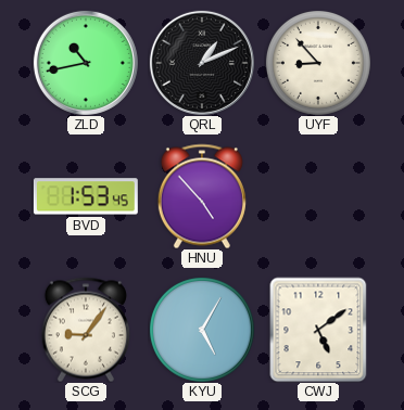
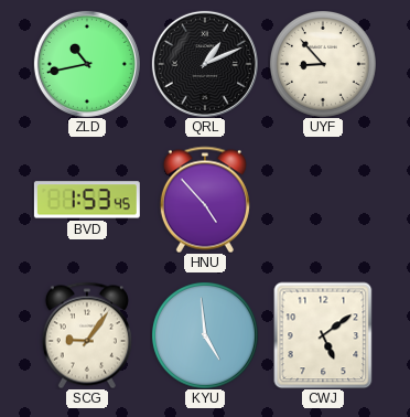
KYU: 5:05 -> 4:59
